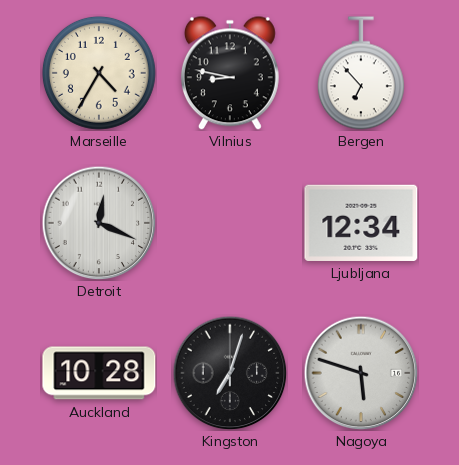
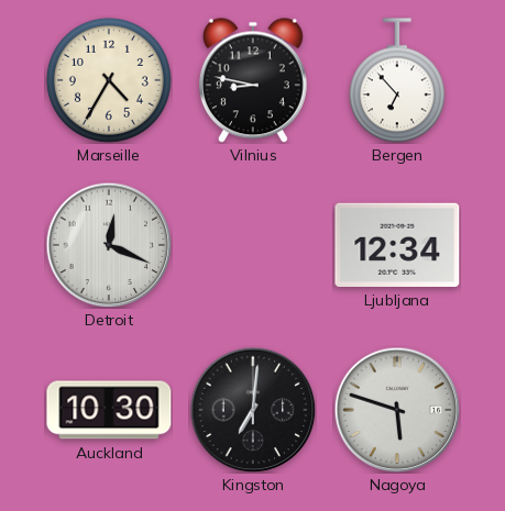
Auckland: 10:28 -> 10:30
Kingston: 7:03 -> 7:01
